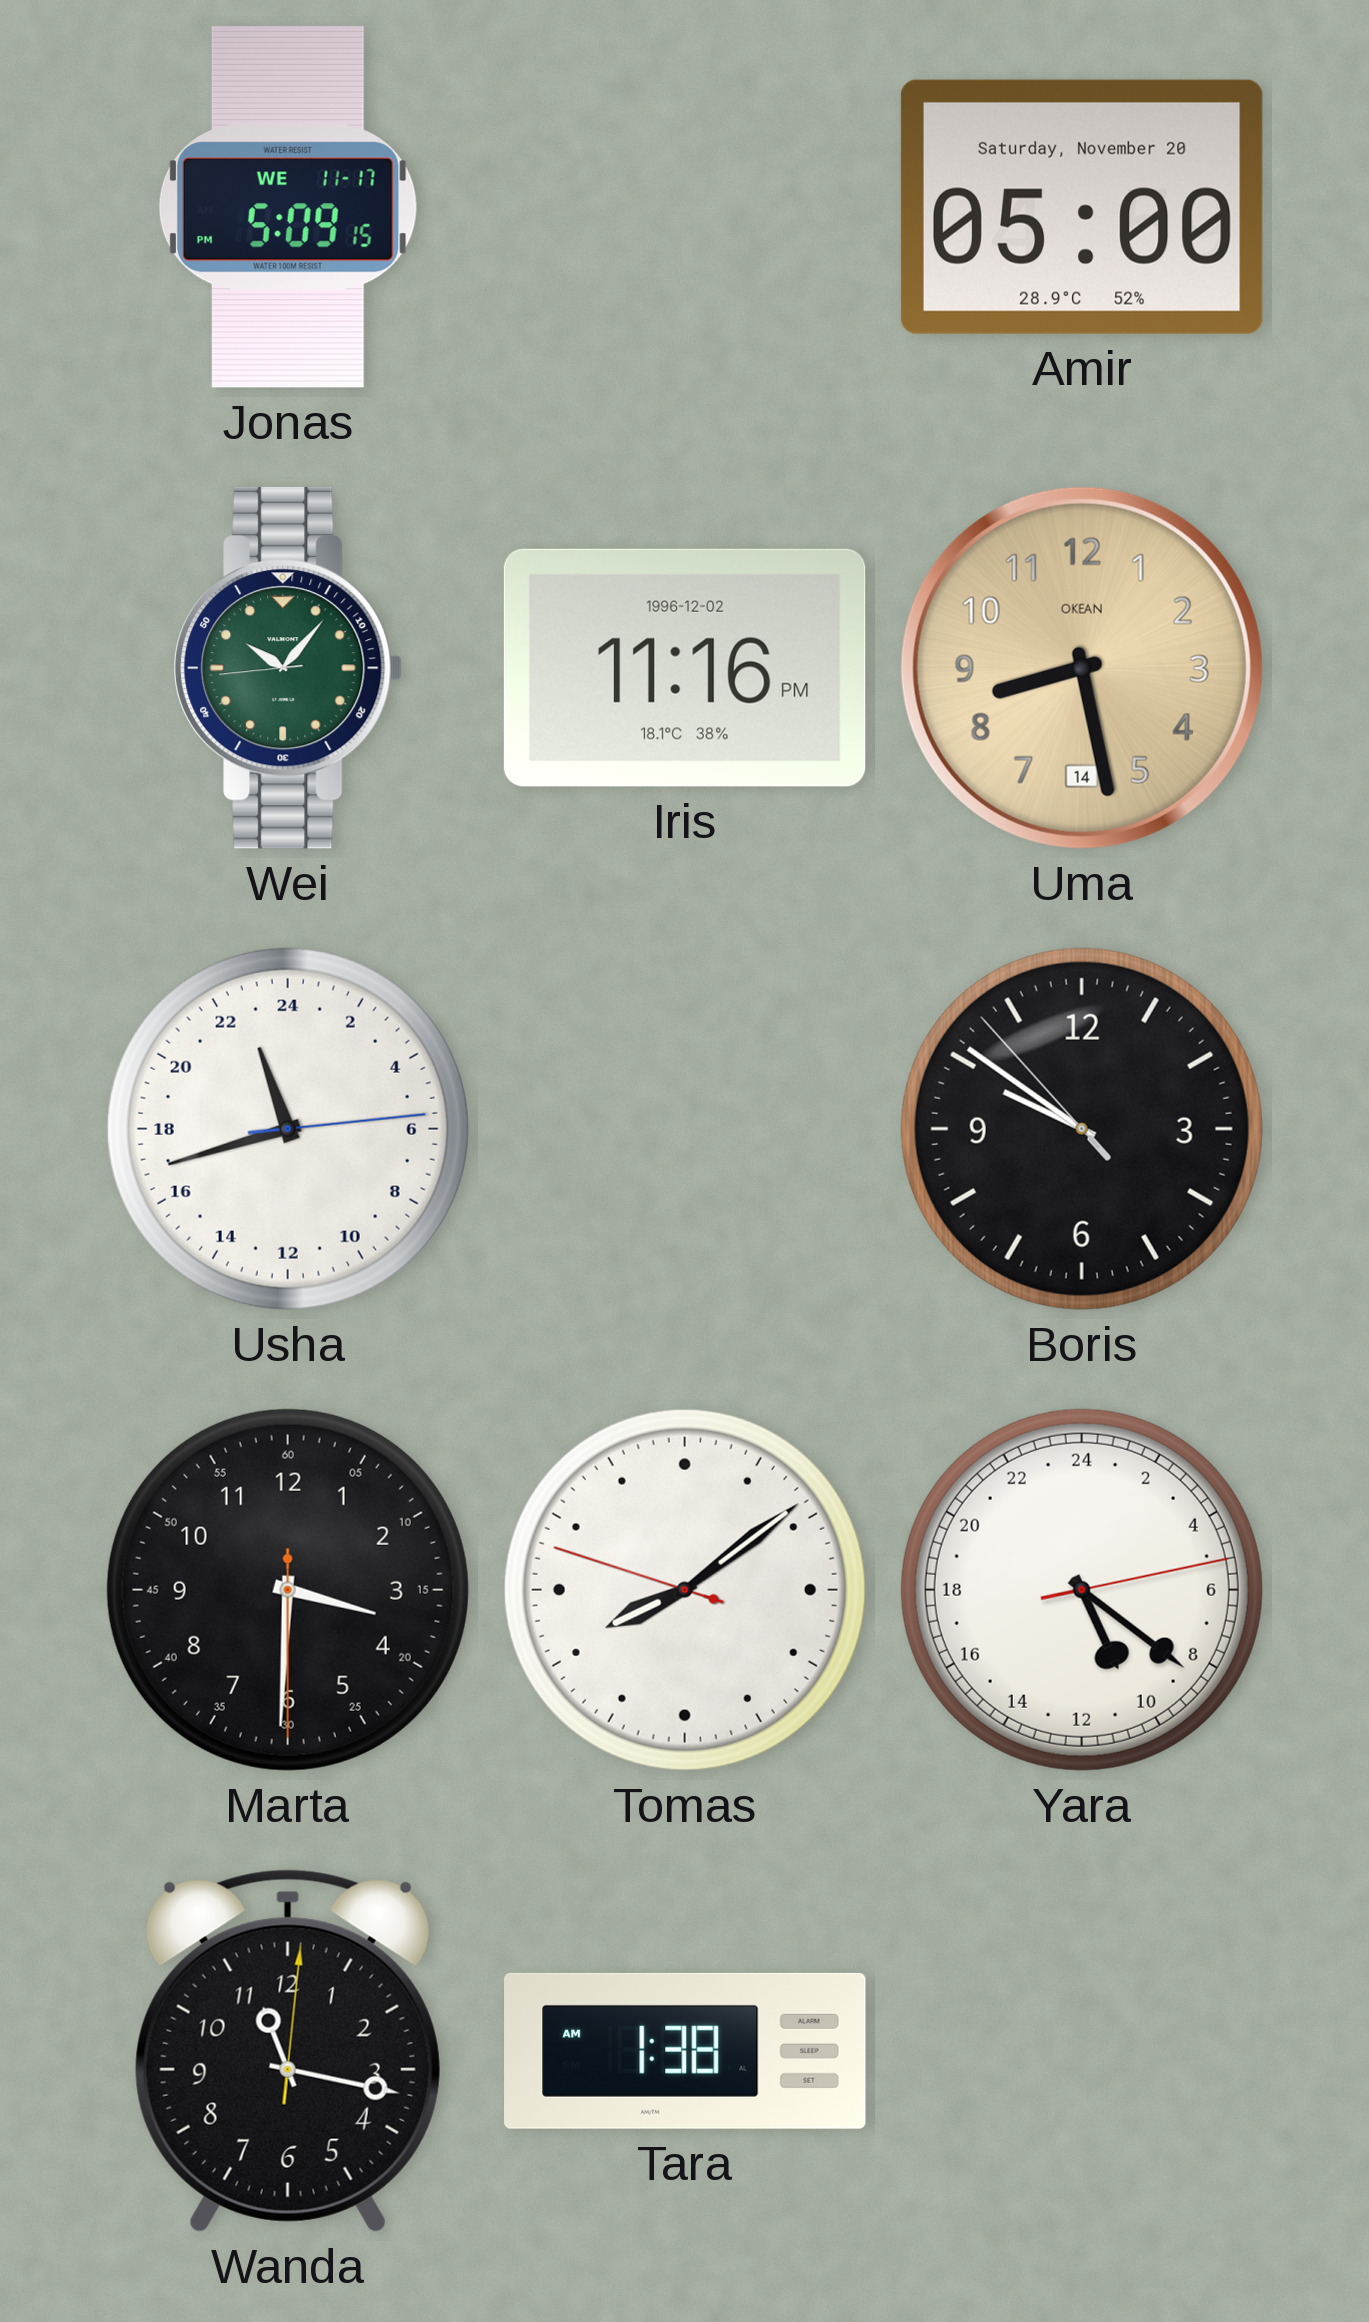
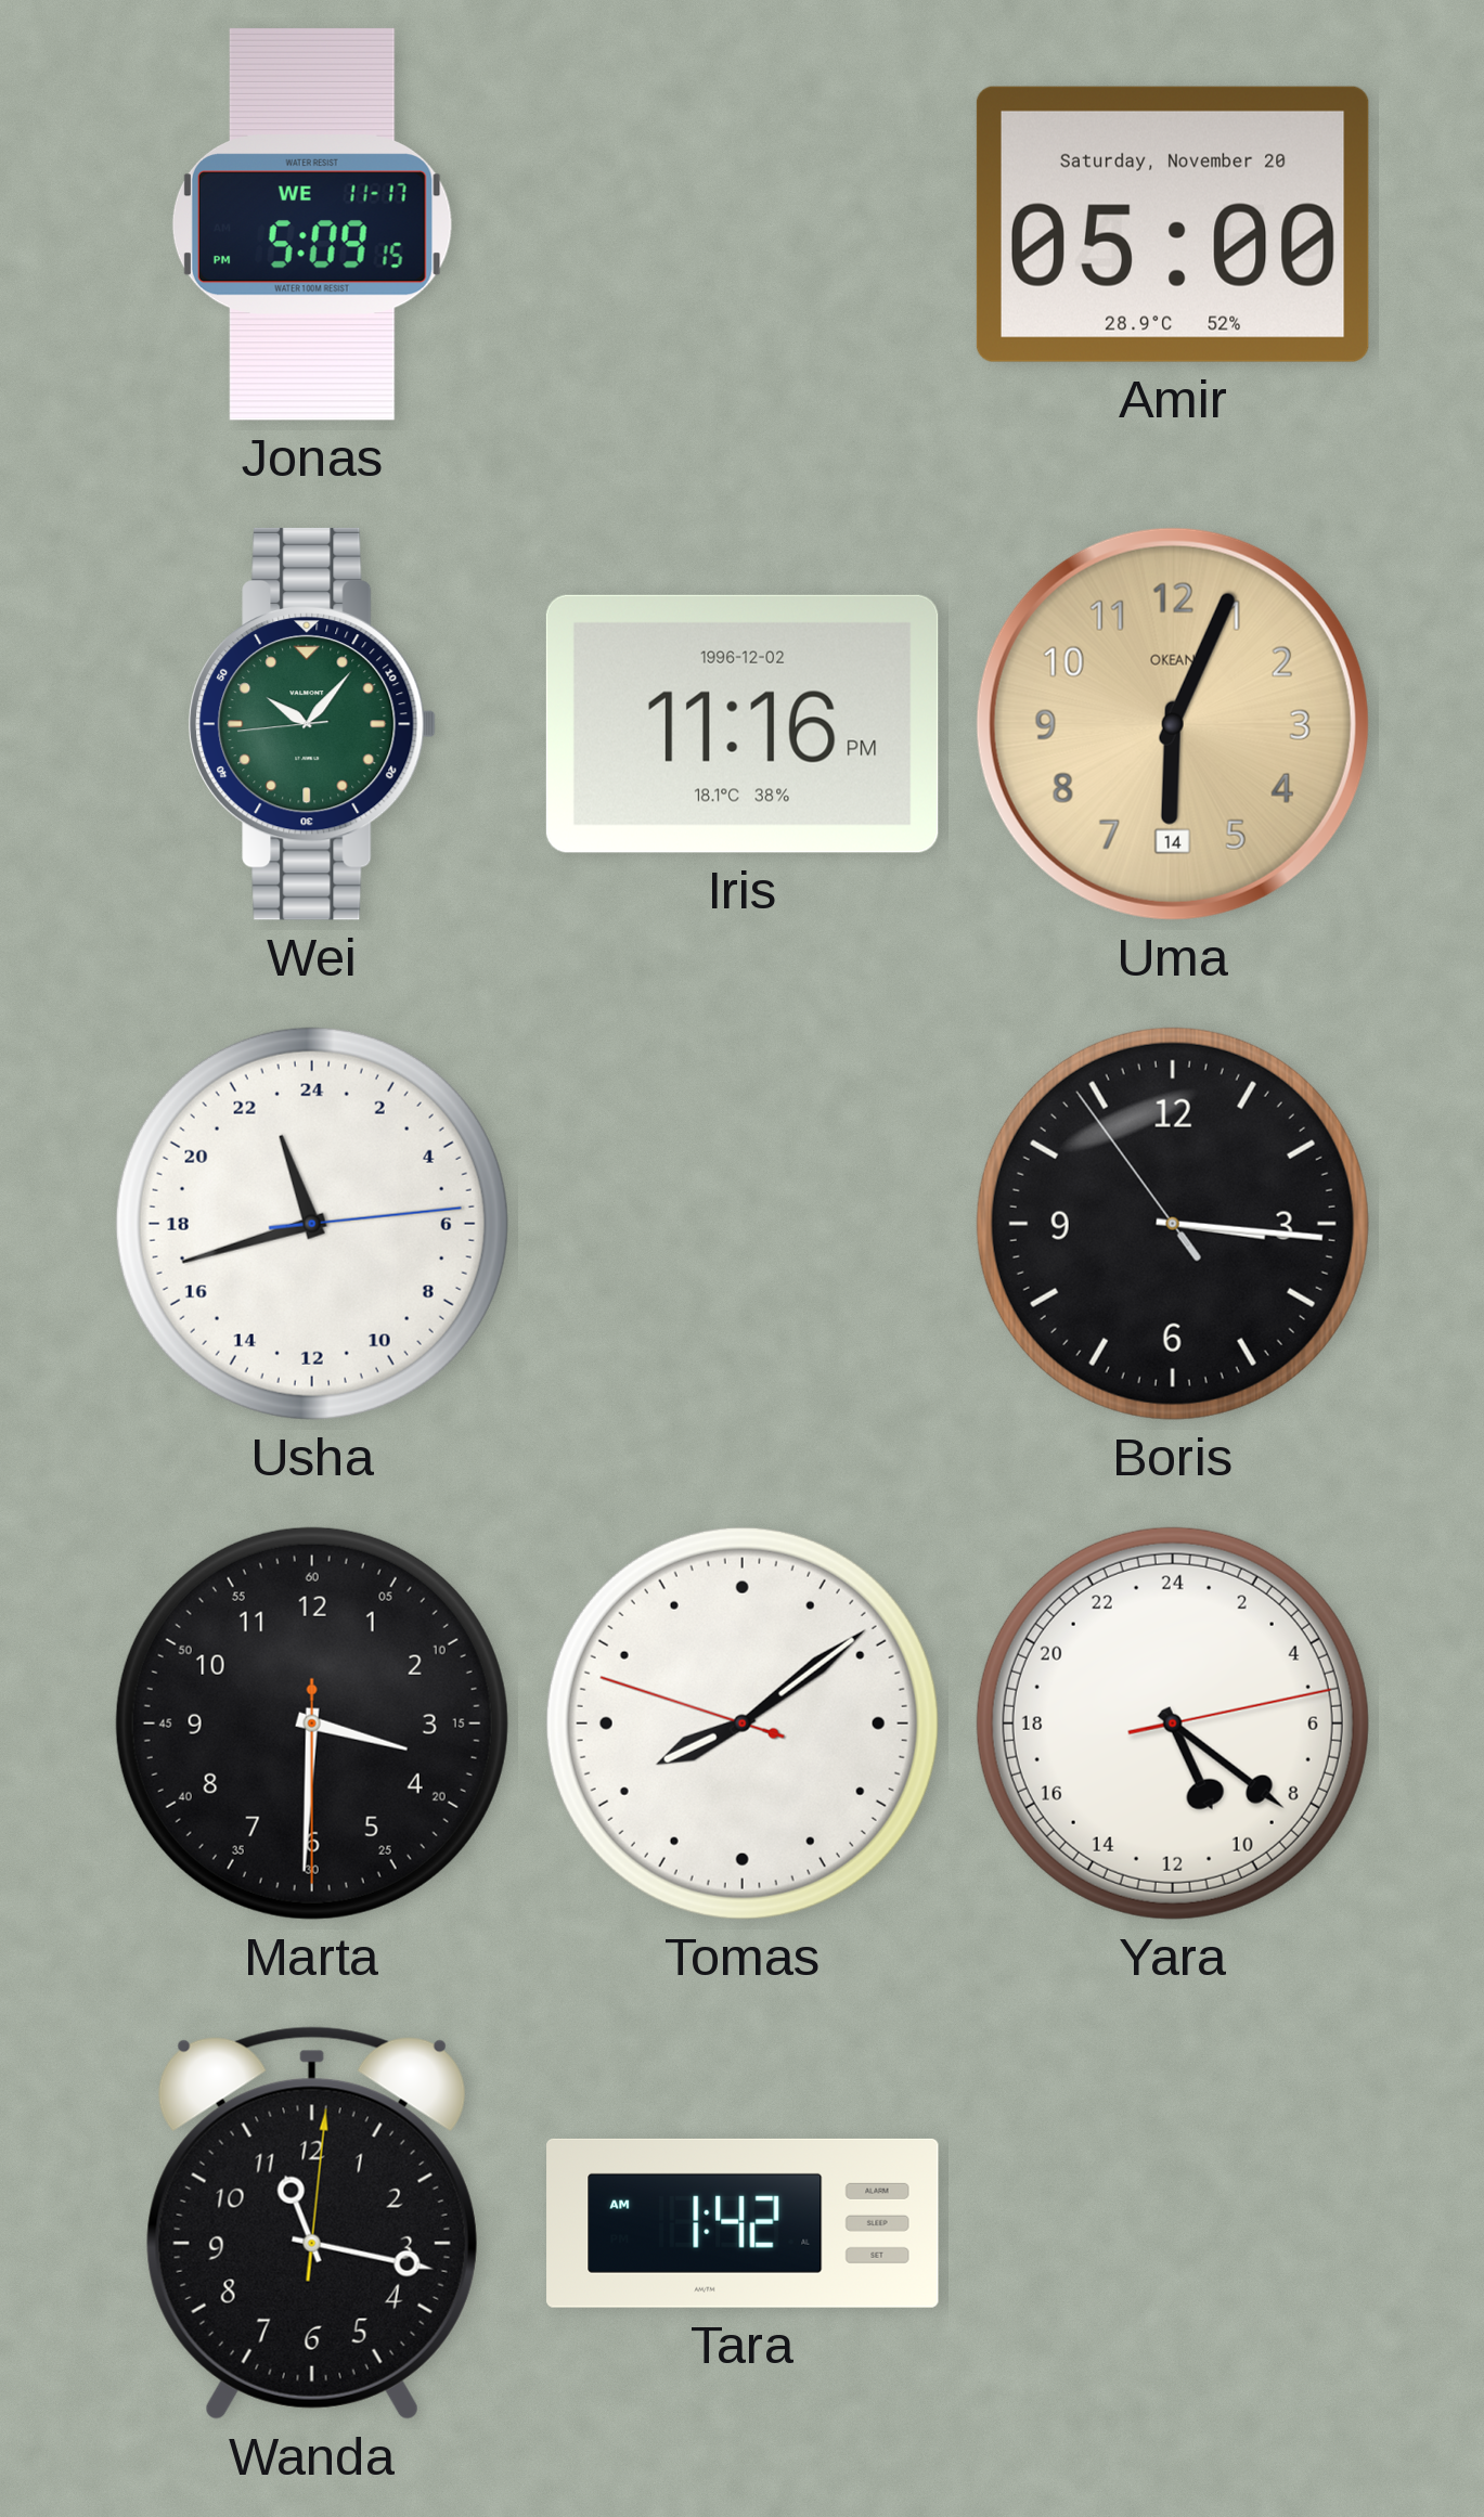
Uma: 8:28 -> 6:04
Boris: 9:50 -> 3:15
Tara: 1:38 -> 1:42
